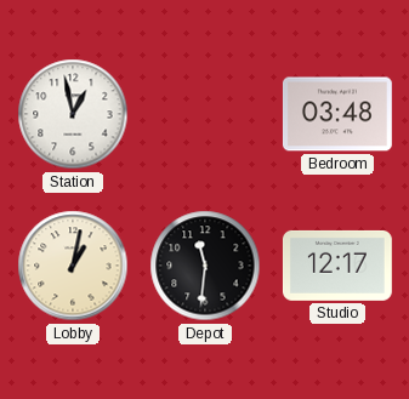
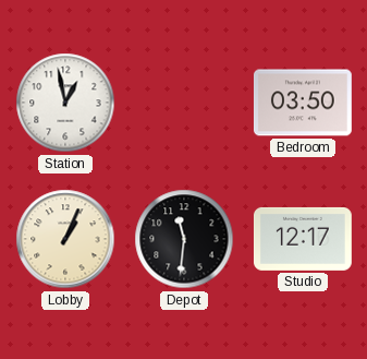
Bedroom: 03:48 -> 03:50
Lobby: 1:02 -> 1:04
